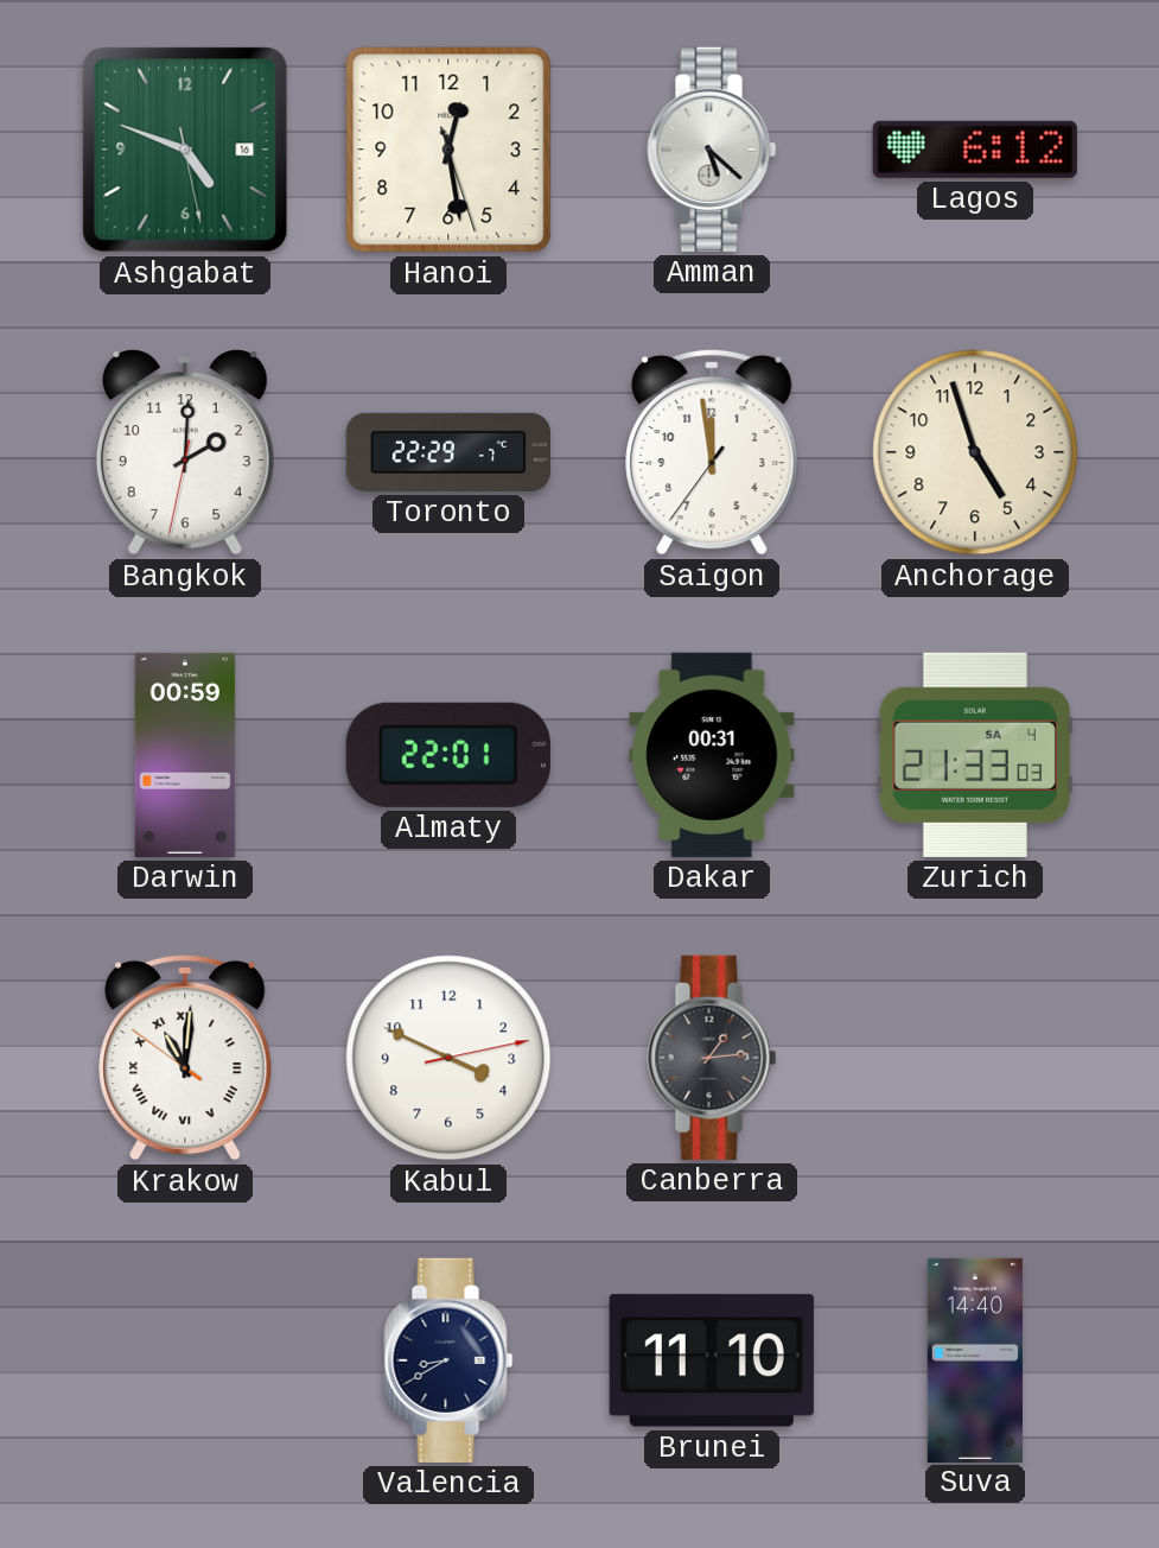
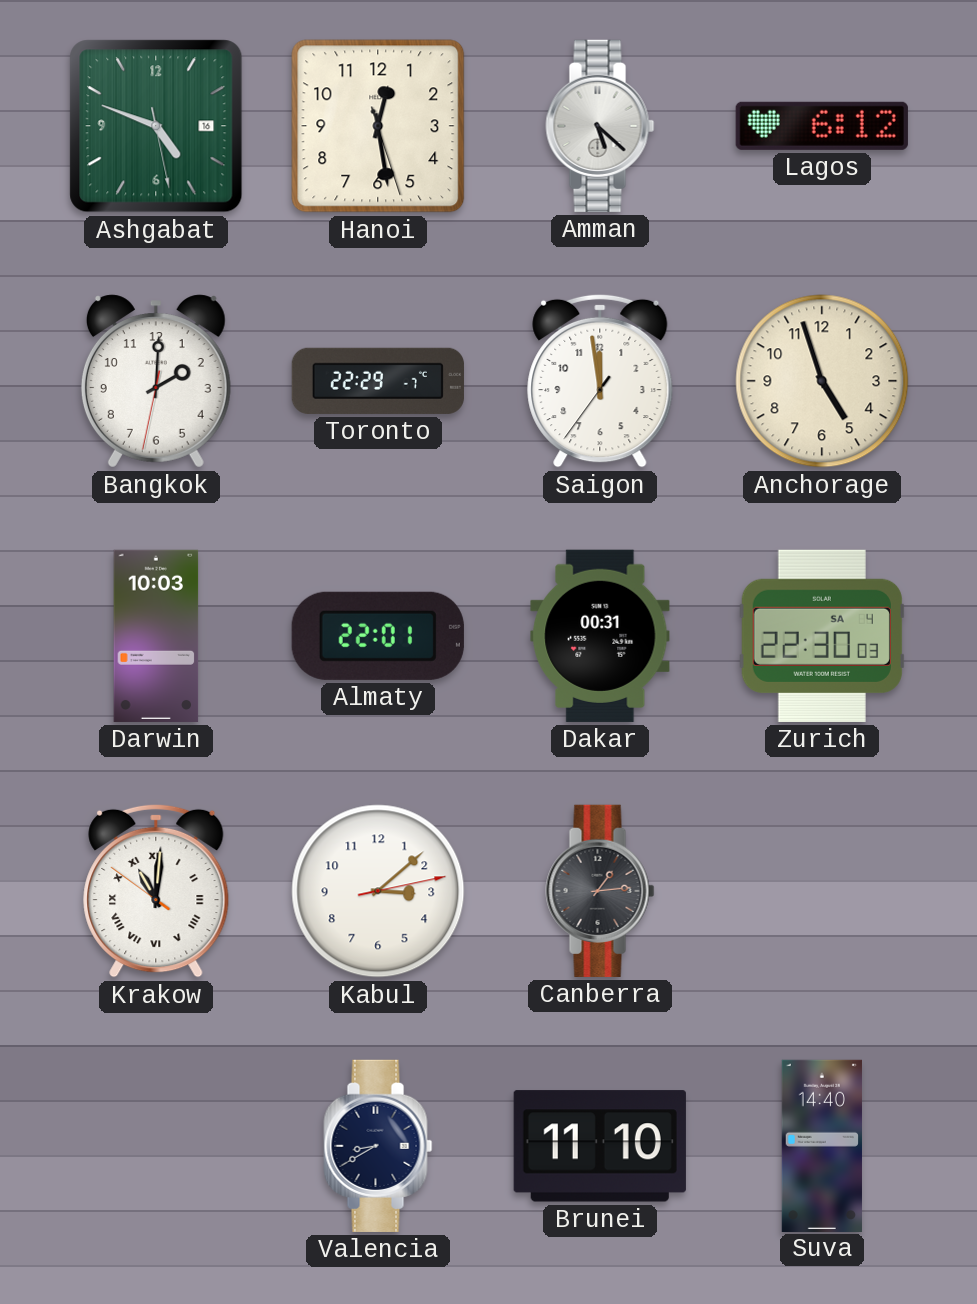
Darwin: 00:59 -> 10:03
Zurich: 21:33 -> 22:30
Kabul: 3:49 -> 3:08
